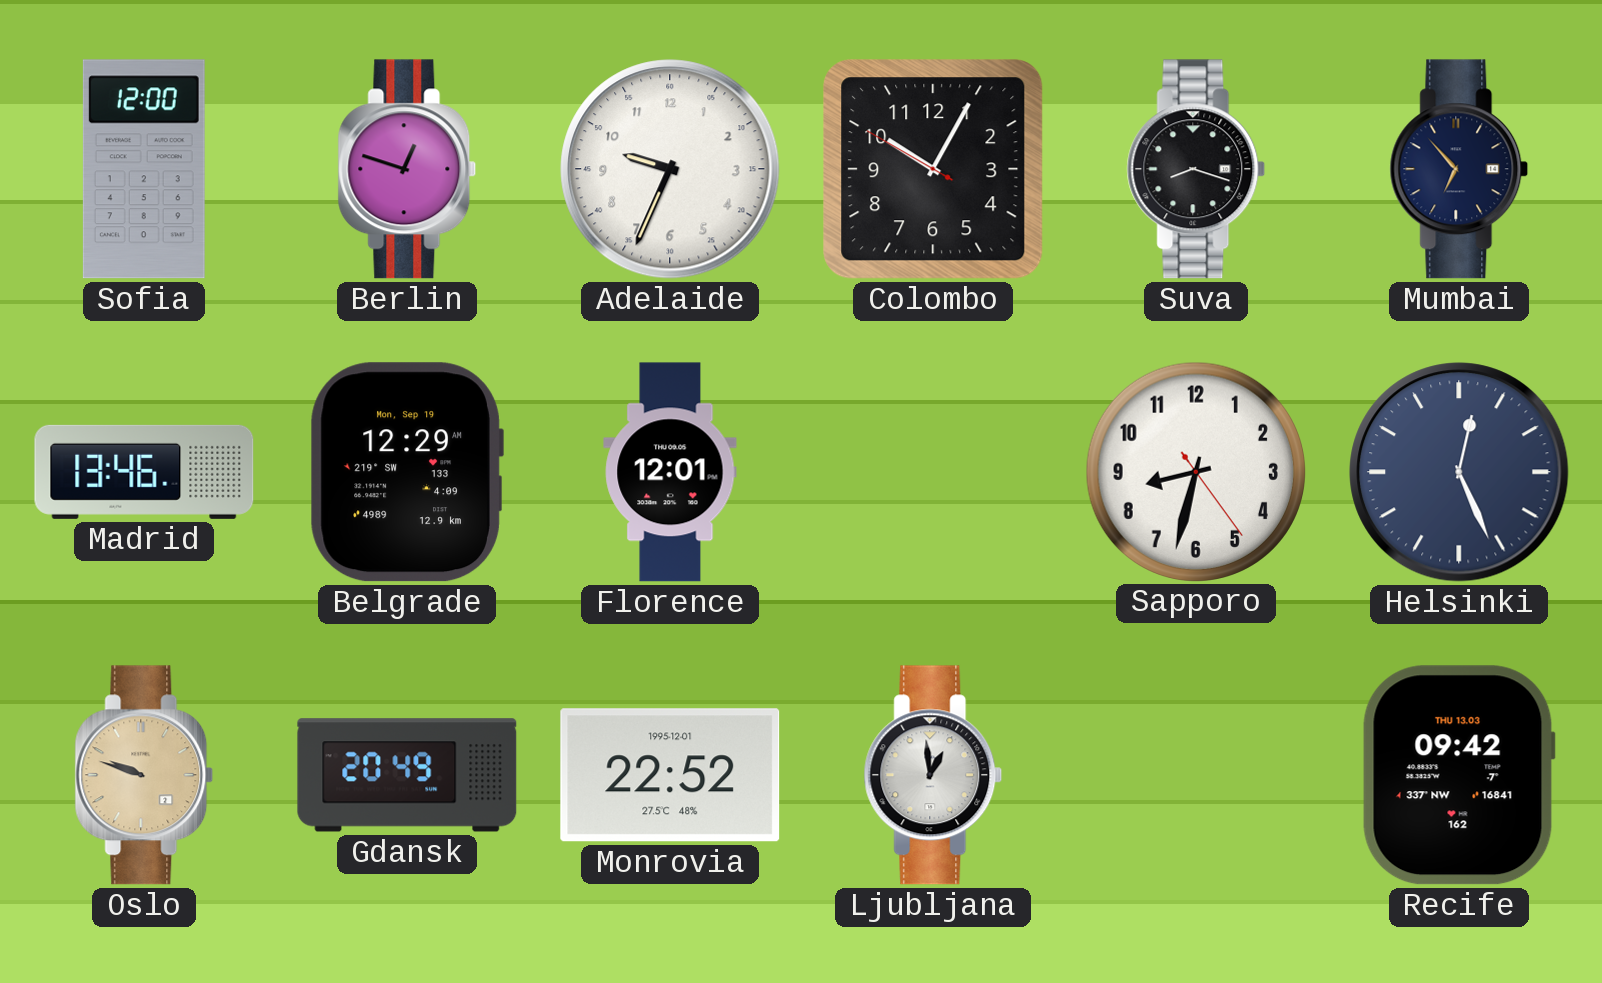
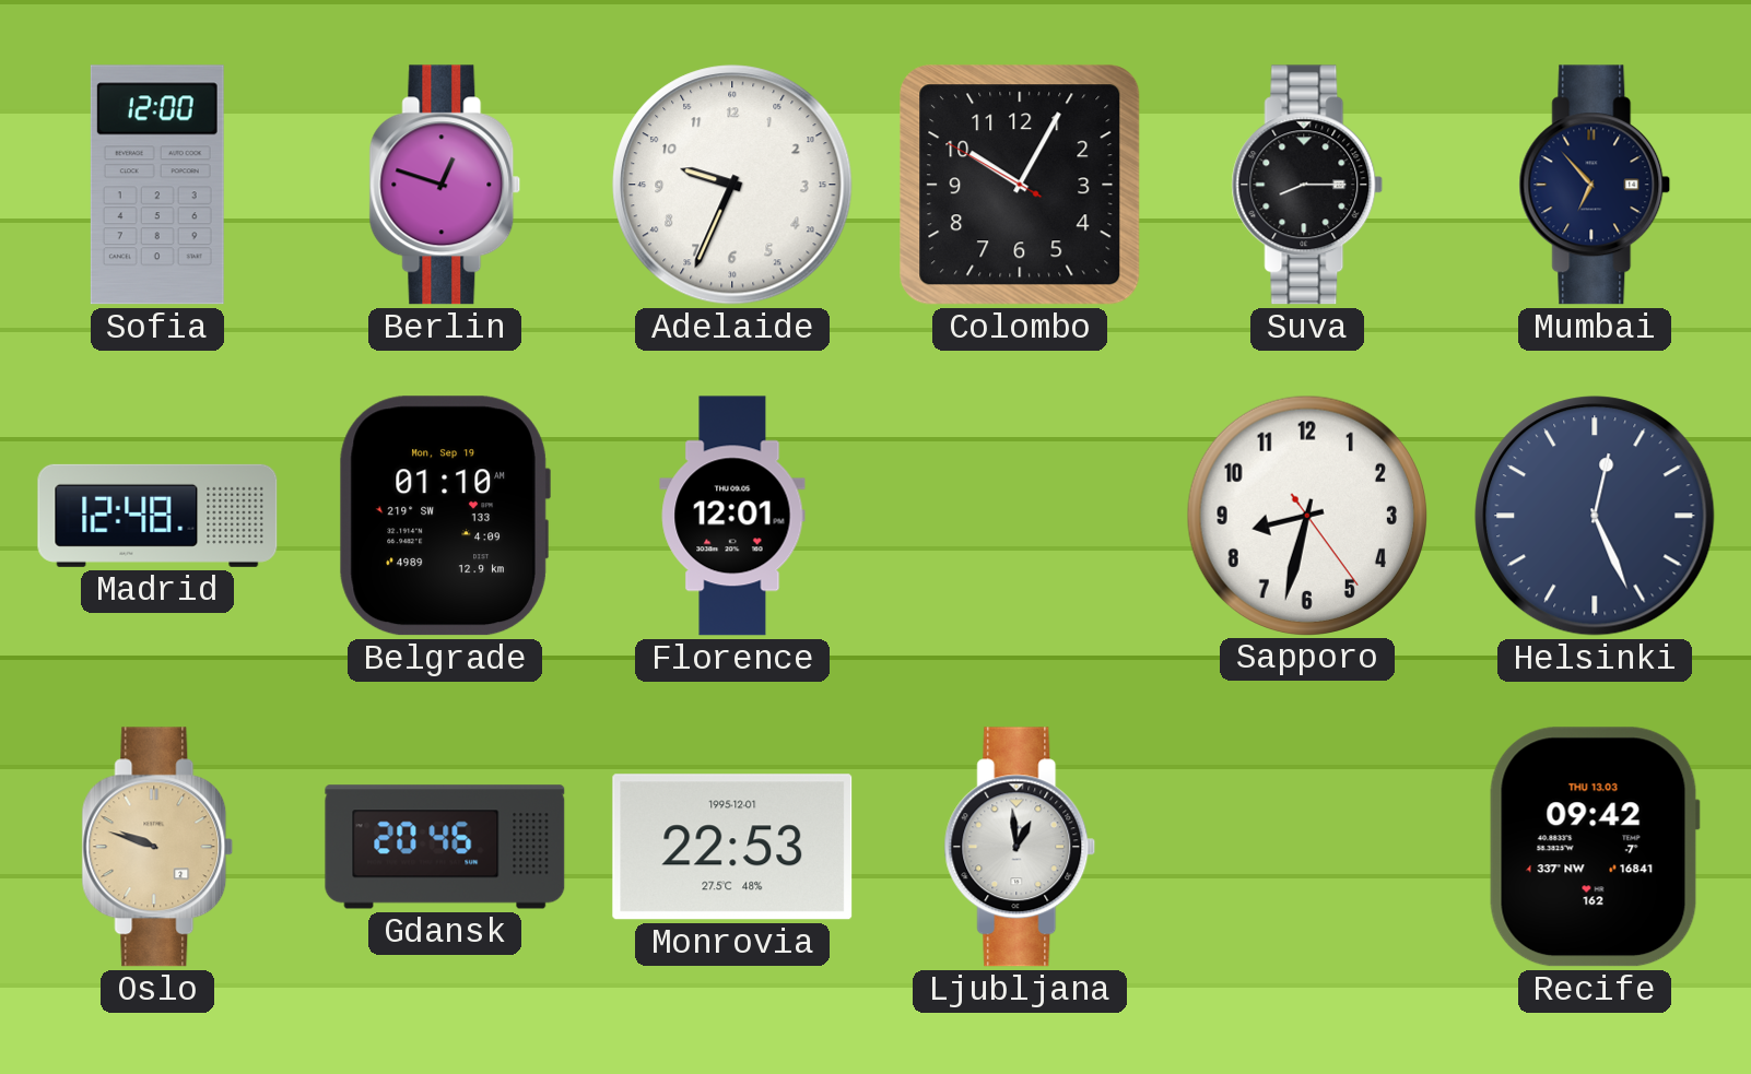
Suva: 8:18 -> 8:15
Madrid: 13:46 -> 12:48
Belgrade: 12:29 -> 01:10
Gdansk: 20:49 -> 20:46
Monrovia: 22:52 -> 22:53
